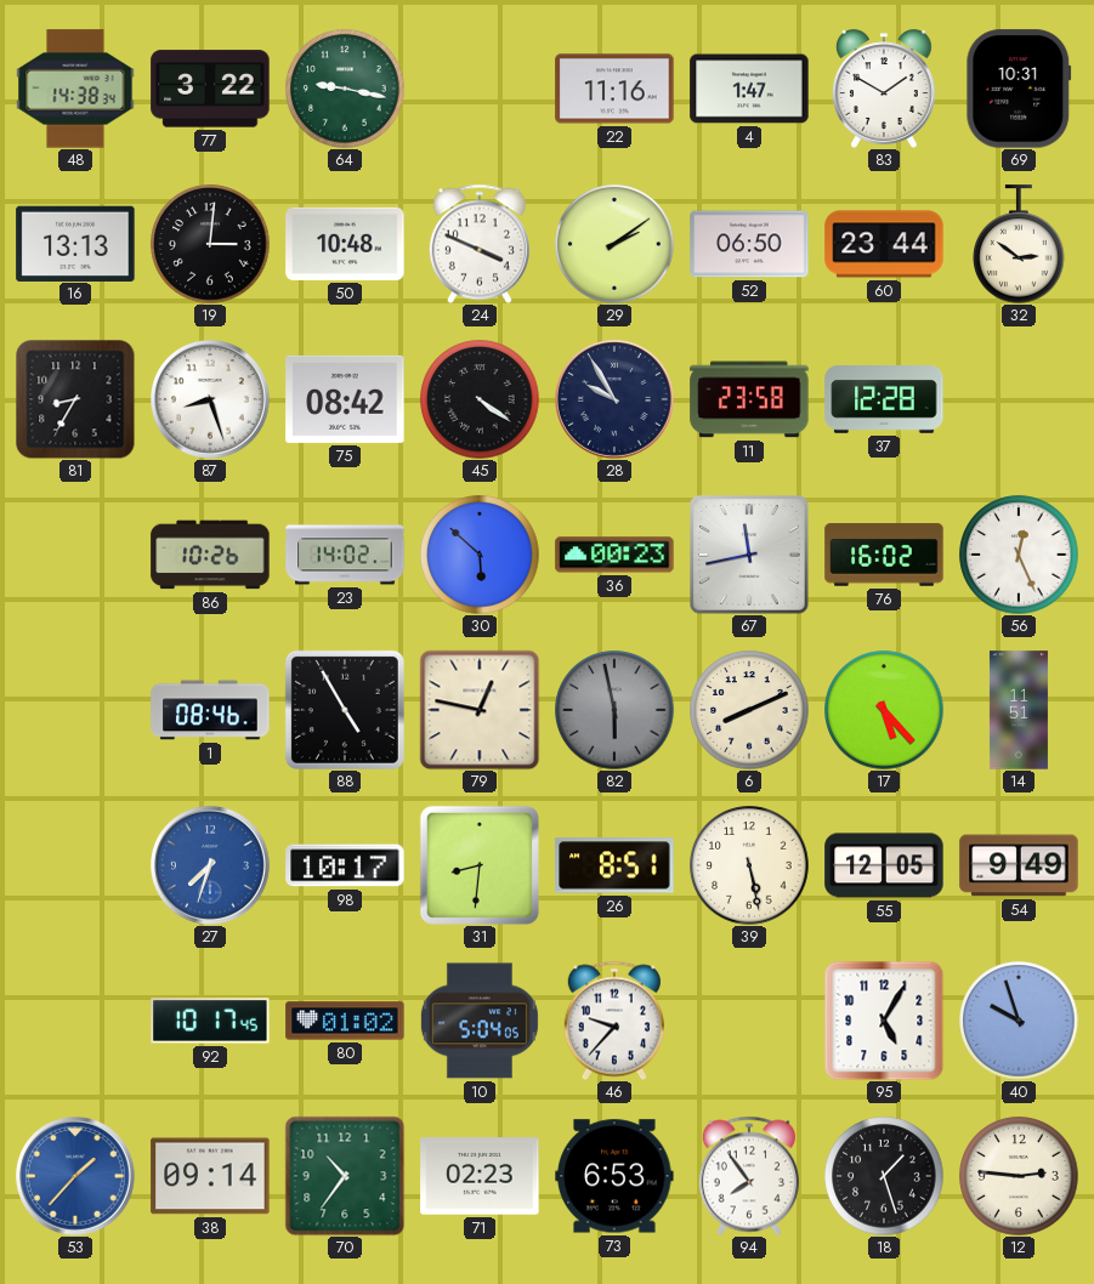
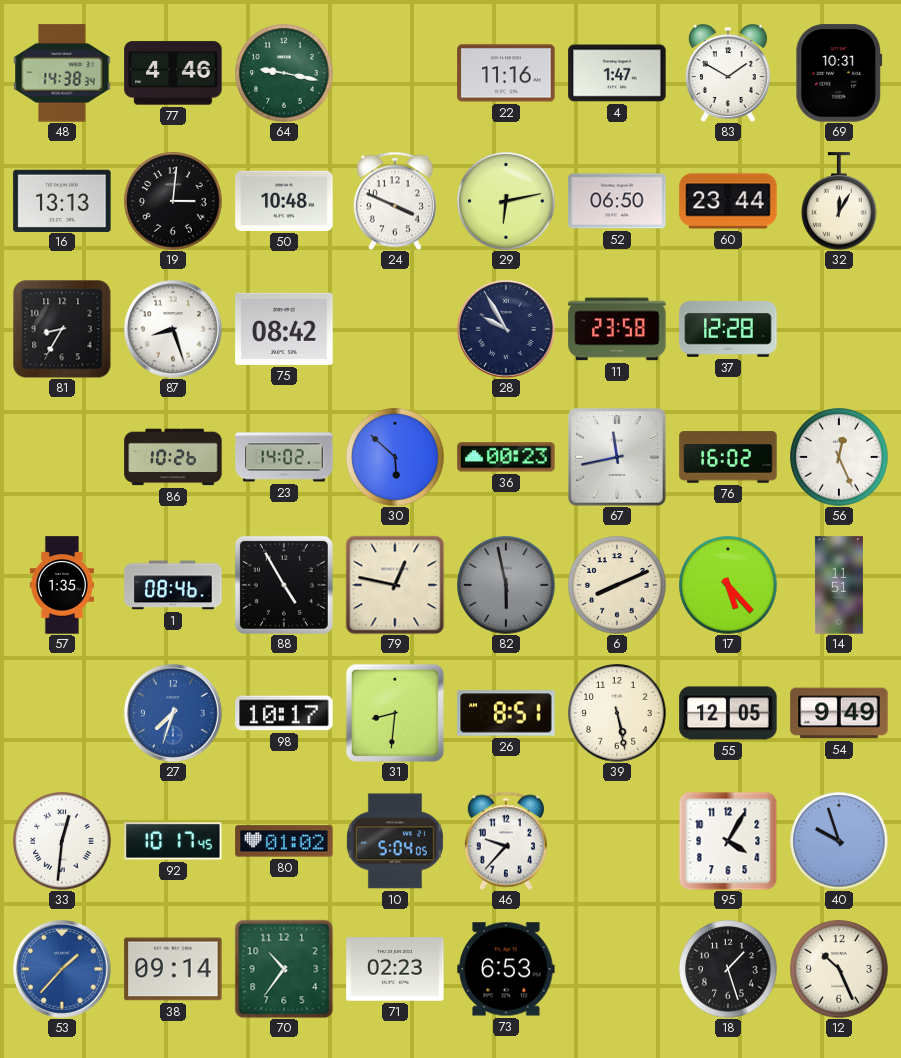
77: 3:22 -> 4:46
29: 2:09 -> 6:13
32: 2:51 -> 12:05
45: 4:21 -> none
57: none -> 1:35
33: none -> 12:31
95: 5:05 -> 4:05
94: 7:54 -> none
12: 2:46 -> 10:26
